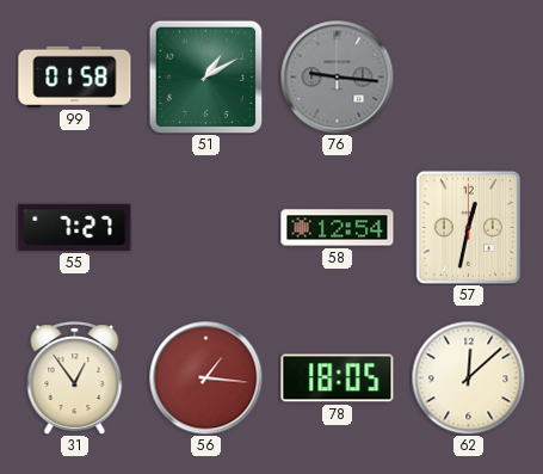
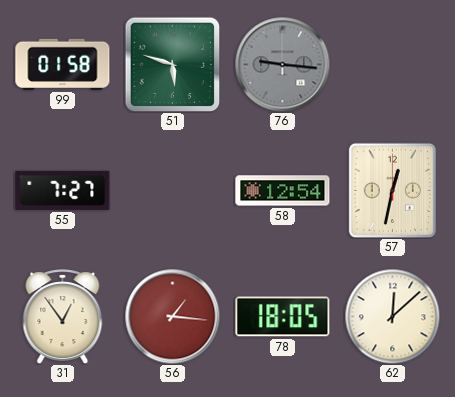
51: 1:10 -> 5:48
